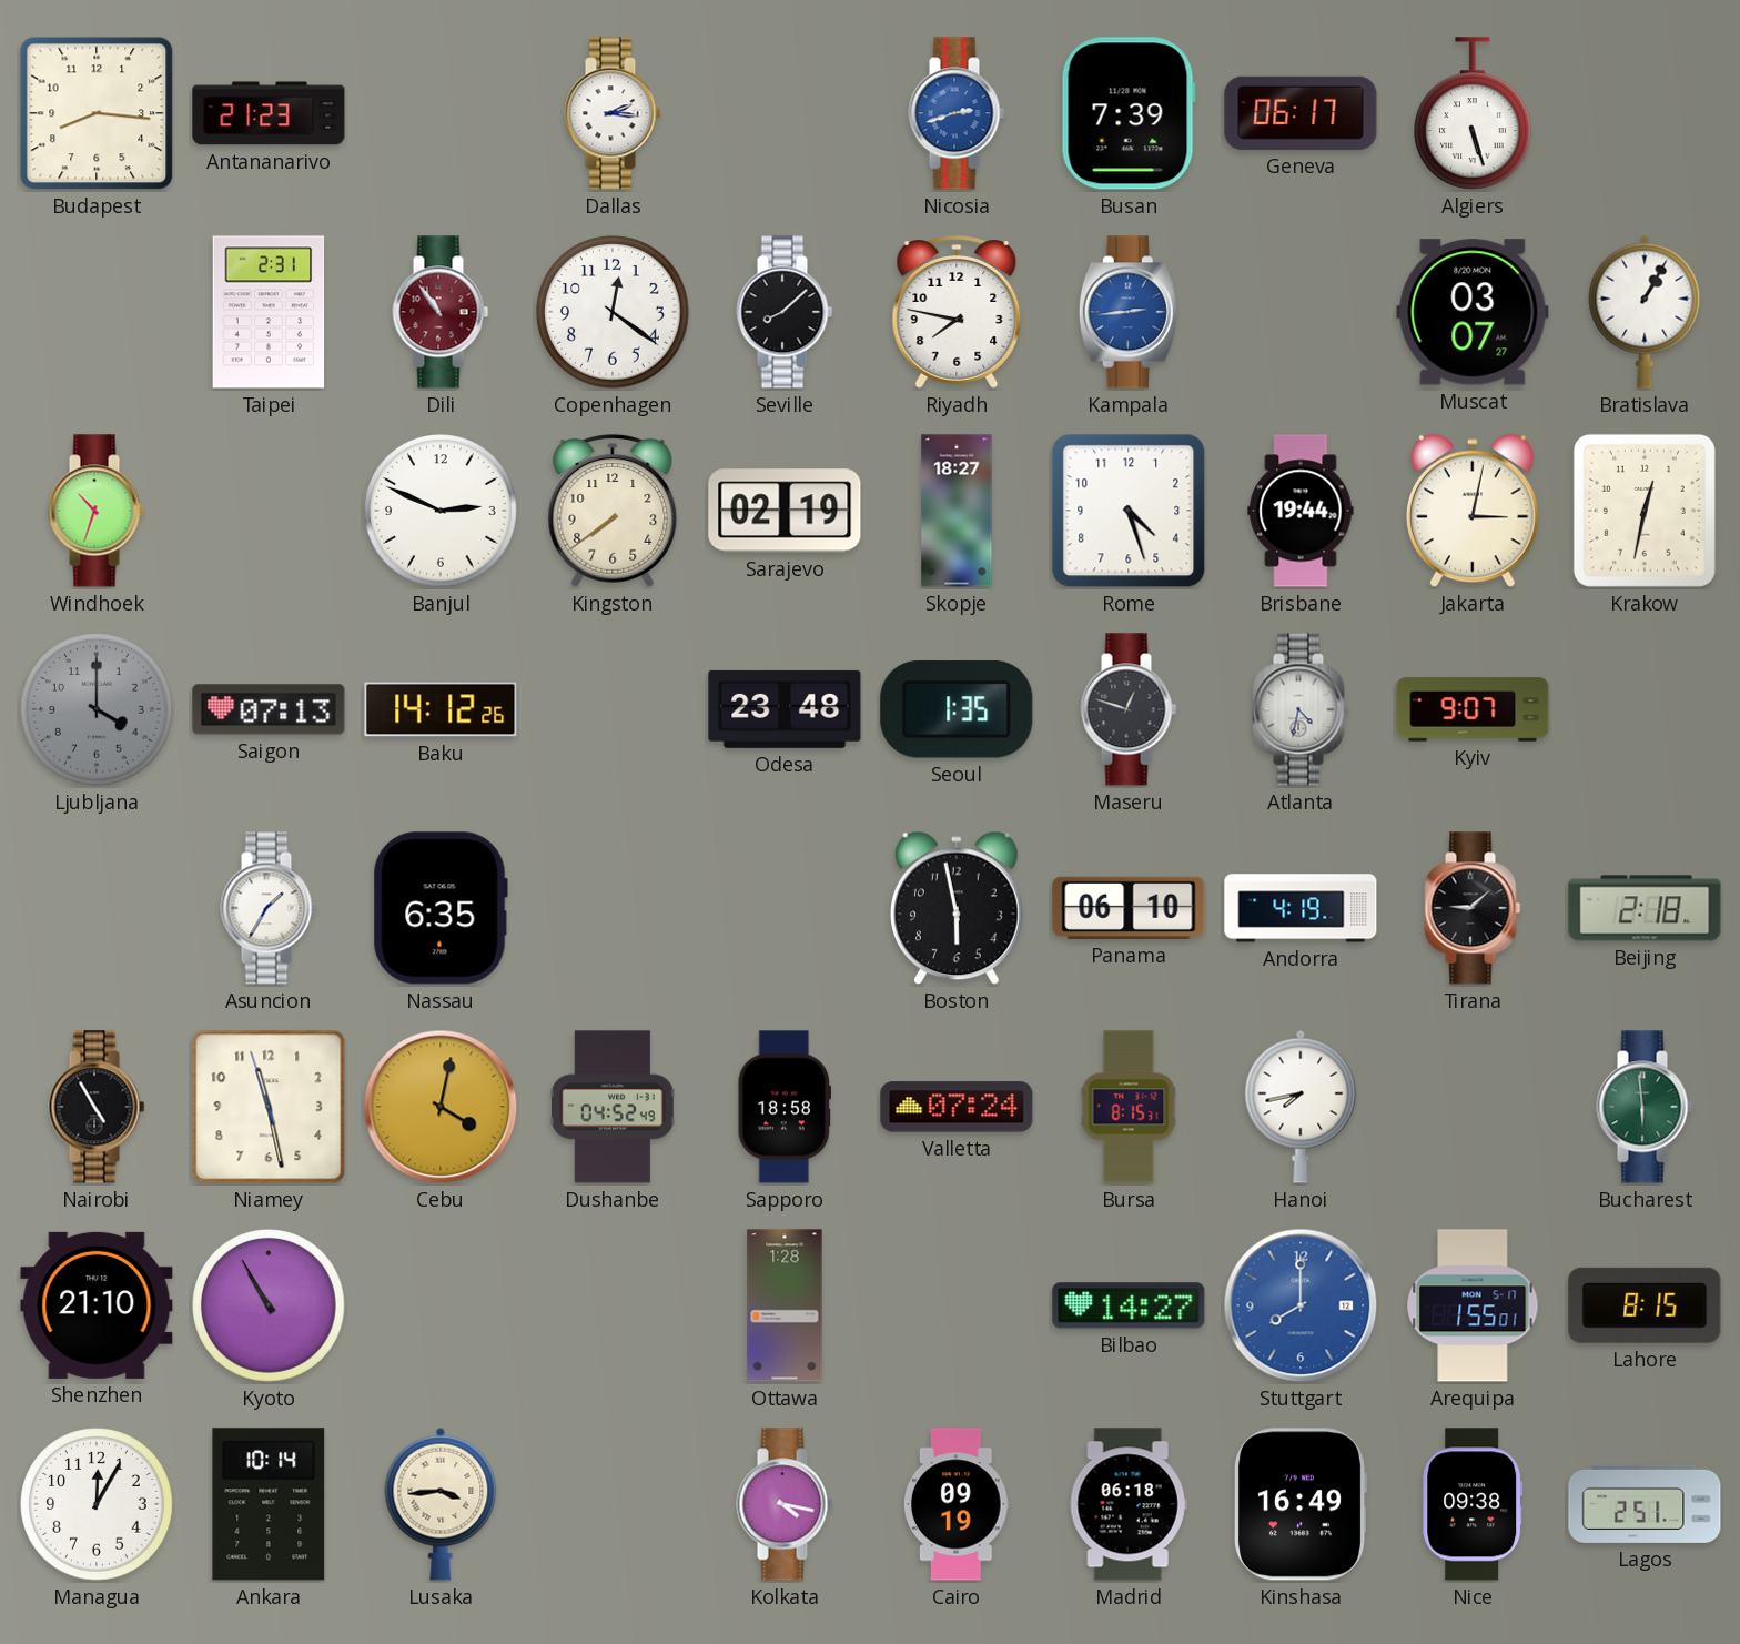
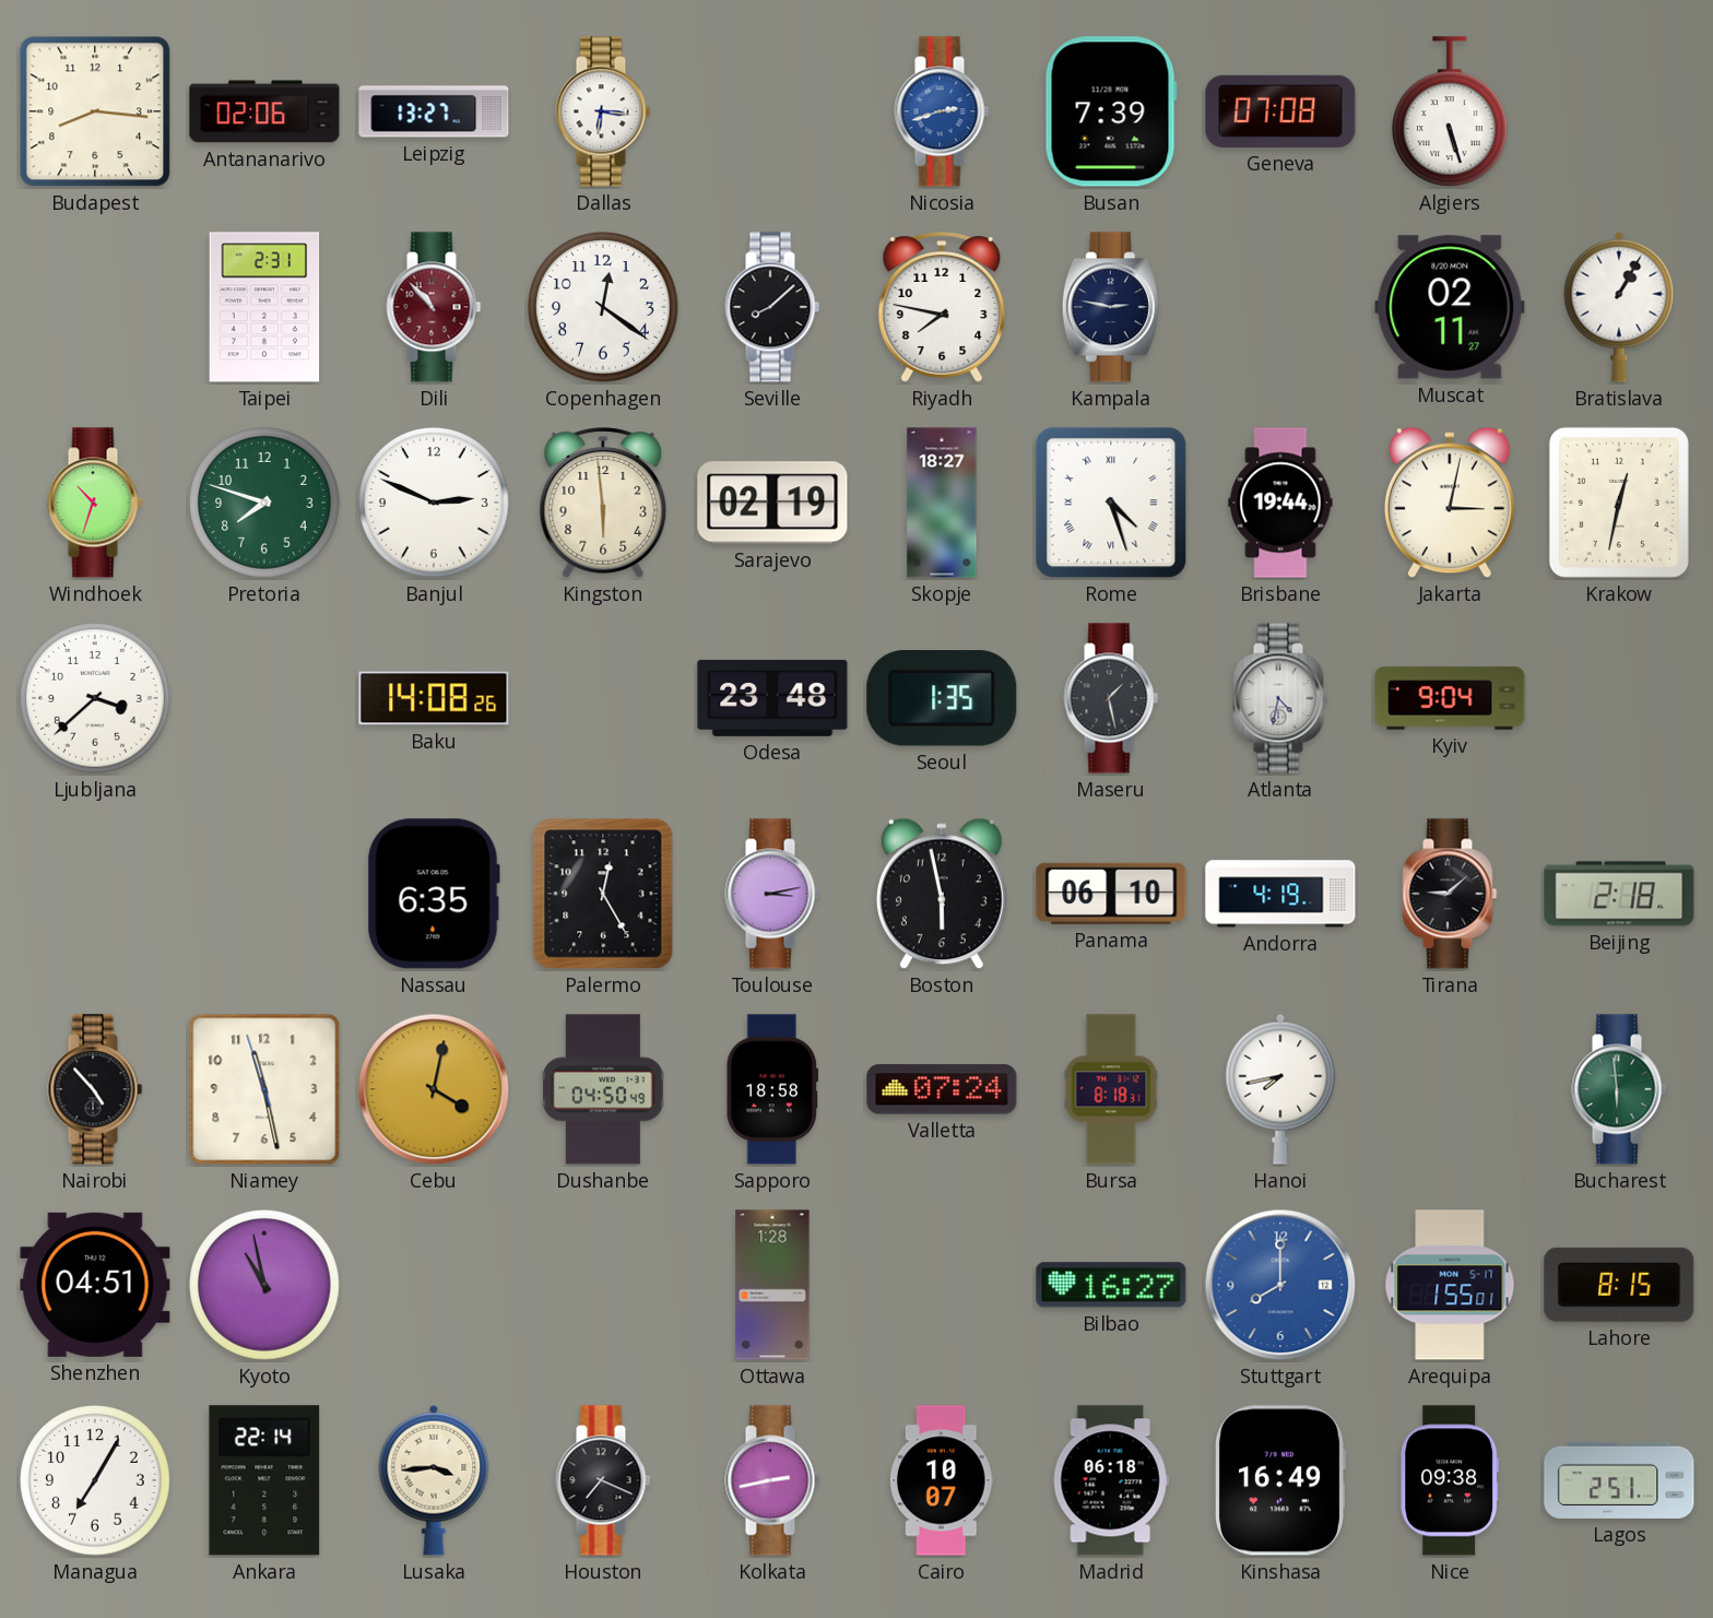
Antananarivo: 21:23 -> 02:06
Leipzig: none -> 13:27
Dallas: 2:16 -> 6:16
Geneva: 06:17 -> 07:08
Dili: 10:54 -> 10:53
Kampala: 2:44 -> 2:47
Kampala dial: blue -> navy
Muscat: 03:07 -> 02:11
Pretoria: none -> 7:48
Kingston: 7:39 -> 5:59
Rome numerals: Arabic -> Roman
Ljubljana: 4:00 -> 3:38
Ljubljana dial: grey -> white
Saigon: 07:13 -> none
Baku: 14:12 -> 14:08
Maseru: 12:48 -> 1:28
Kyiv: 9:07 -> 9:04
Asuncion: 1:35 -> none
Palermo: none -> 12:25
Toulouse: none -> 3:13
Nairobi: 4:55 -> 4:53
Dushanbe: 04:52 -> 04:50
Bursa: 8:15 -> 8:18
Shenzhen: 21:10 -> 04:51
Kyoto: 10:55 -> 10:58
Bilbao: 14:27 -> 16:27
Managua: 12:05 -> 7:05
Ankara: 10:14 -> 22:14
Houston: none -> 7:19
Kolkata: 4:17 -> 2:43
Cairo: 09:19 -> 10:07
